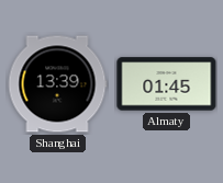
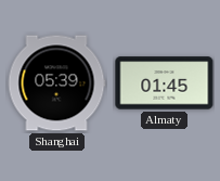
Shanghai: 13:39 -> 05:39
